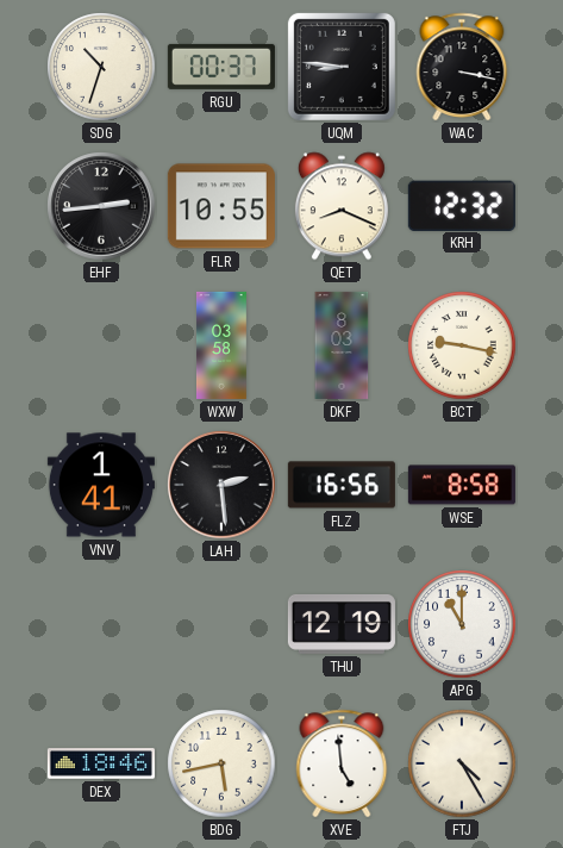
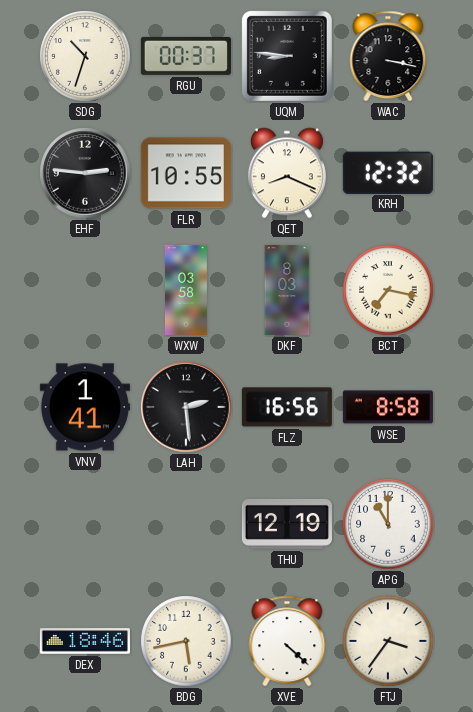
EHF: 2:44 -> 2:46
BCT: 9:17 -> 7:17
XVE: 4:59 -> 4:22
FTJ: 4:25 -> 3:36
